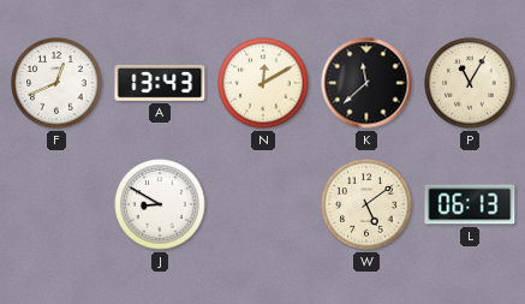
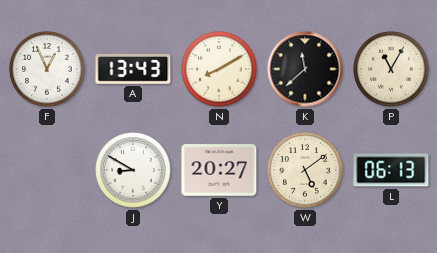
F: 12:41 -> 12:56
N: 12:10 -> 8:10
Y: none -> 20:27
